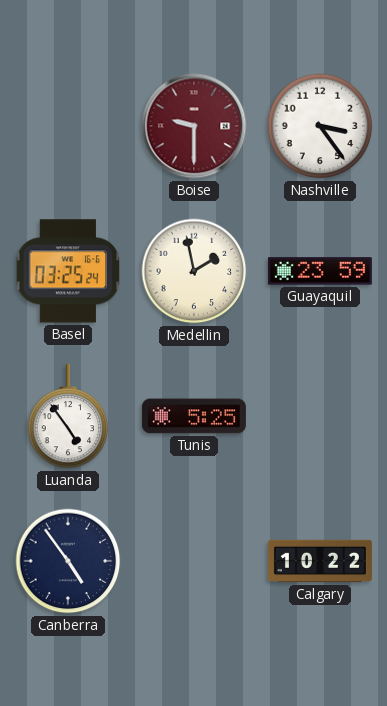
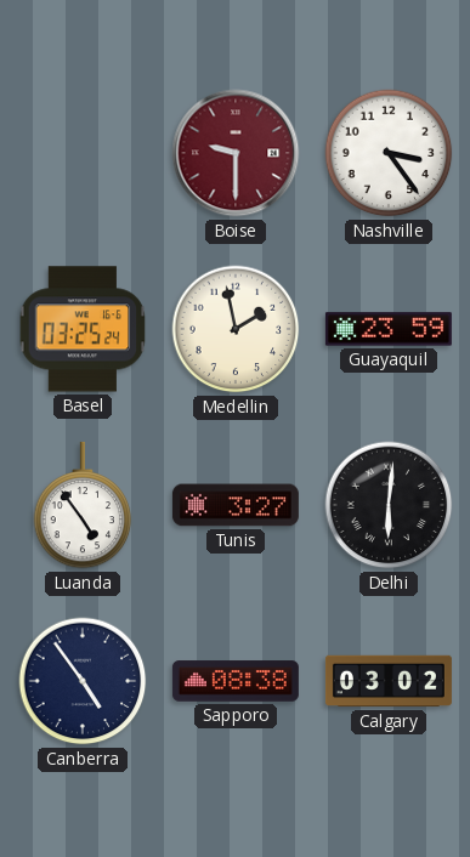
Tunis: 5:25 -> 3:27
Delhi: none -> 6:01
Sapporo: none -> 08:38
Calgary: 10:22 -> 03:02
